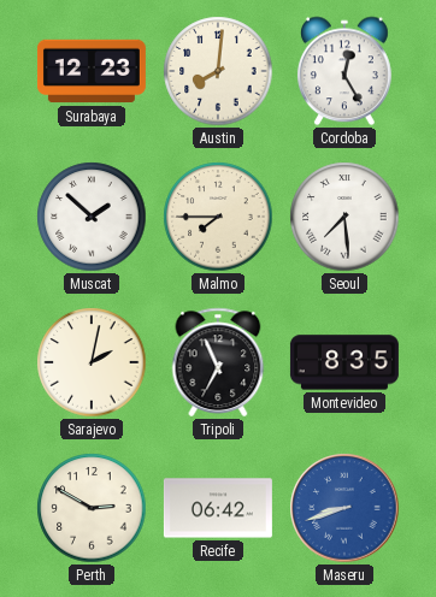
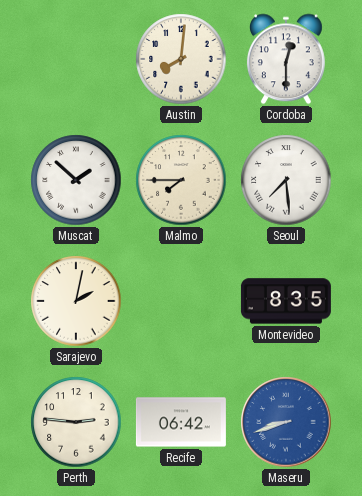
Surabaya: 12:23 -> none
Cordoba: 12:25 -> 12:30
Tripoli: 6:56 -> none
Perth: 2:50 -> 2:46
